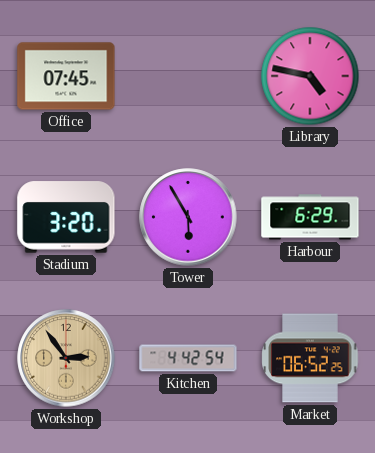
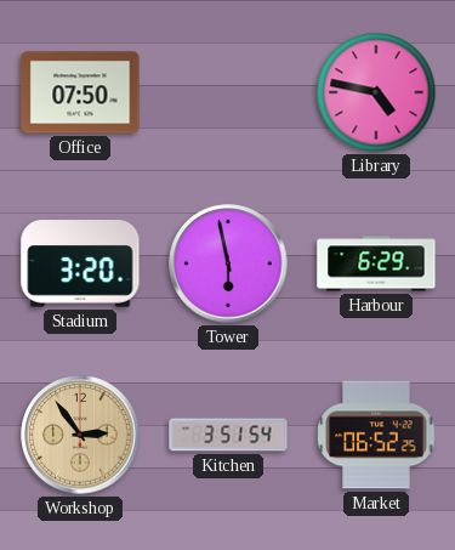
Office: 07:45 -> 07:50
Tower: 5:55 -> 5:58
Kitchen: 4:42 -> 3:51
